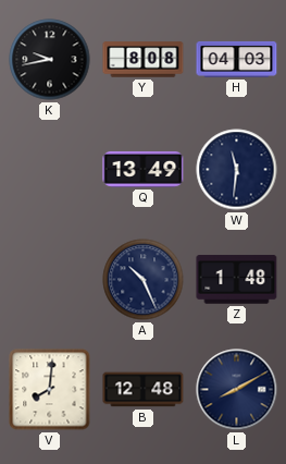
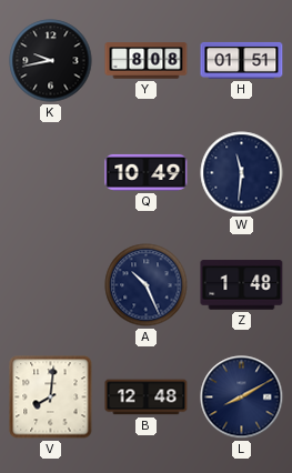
H: 04:03 -> 01:51
Q: 13:49 -> 10:49
